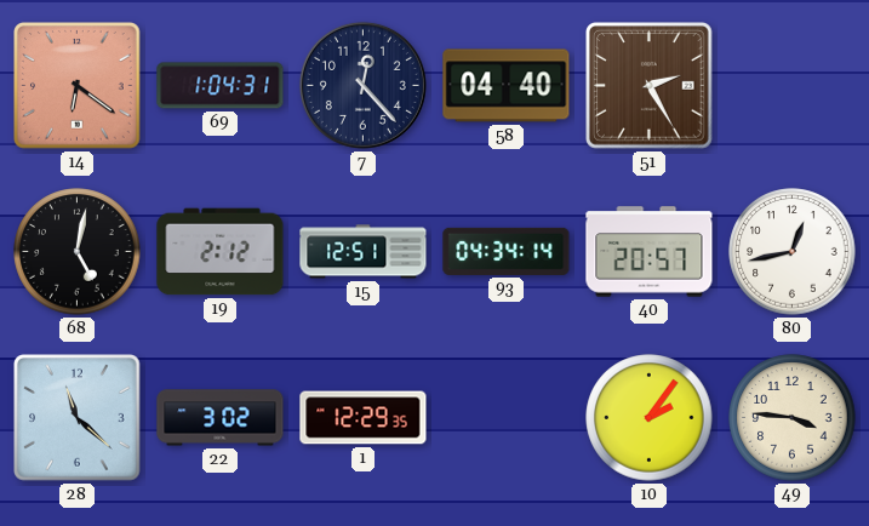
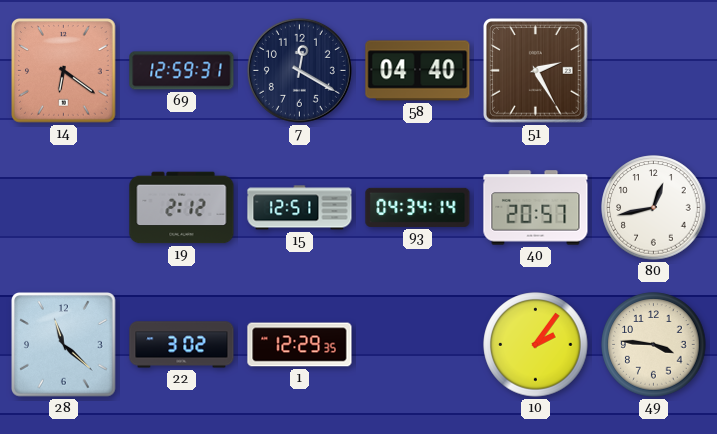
69: 1:04 -> 12:59
7: 12:23 -> 12:20
68: 5:02 -> none
